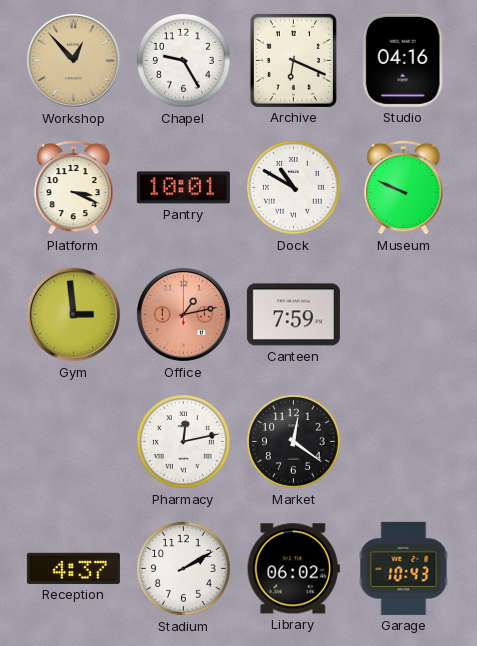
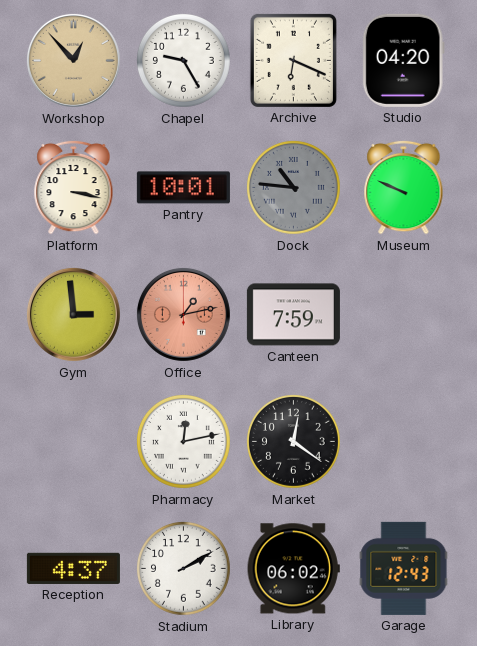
Studio: 04:16 -> 04:20
Platform: 3:19 -> 3:17
Dock: 10:50 -> 10:46
Dock dial: white -> grey
Garage: 10:43 -> 12:43
